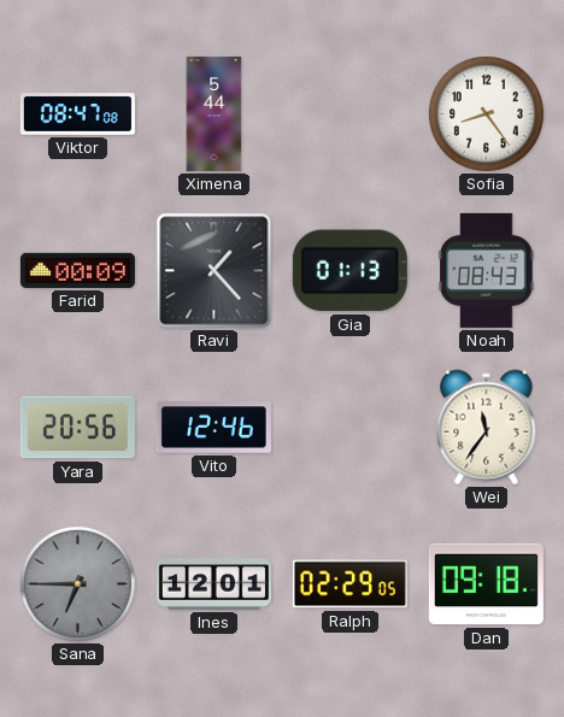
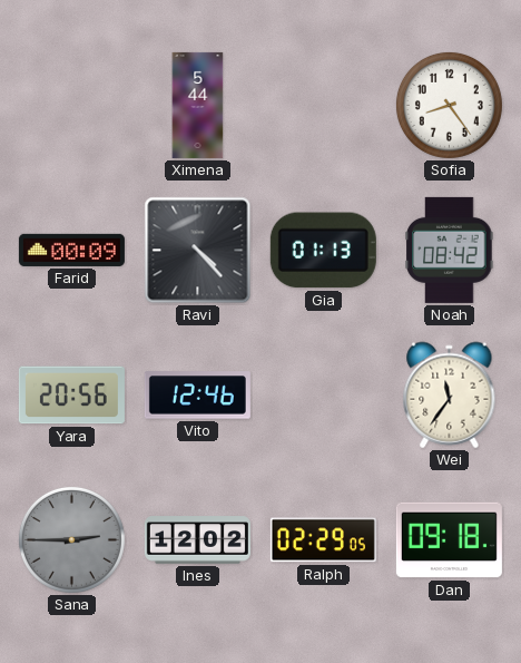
Viktor: 08:47 -> none
Ravi: 1:23 -> 4:23
Noah: 08:43 -> 08:42
Sana: 6:45 -> 2:45
Ines: 12:01 -> 12:02
